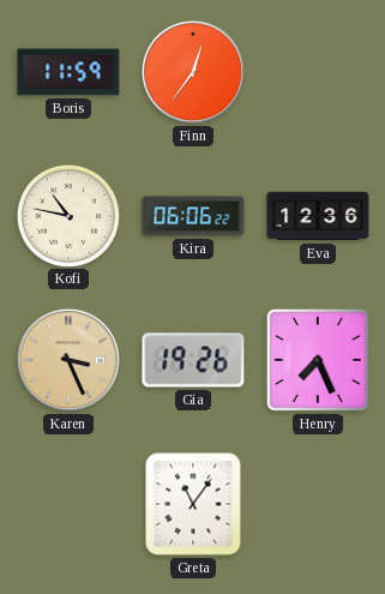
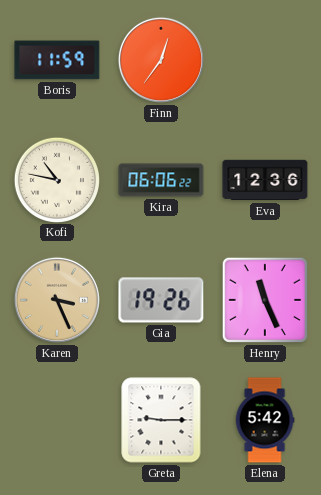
Henry: 7:26 -> 11:26
Greta: 11:06 -> 9:15
Elena: none -> 5:42
